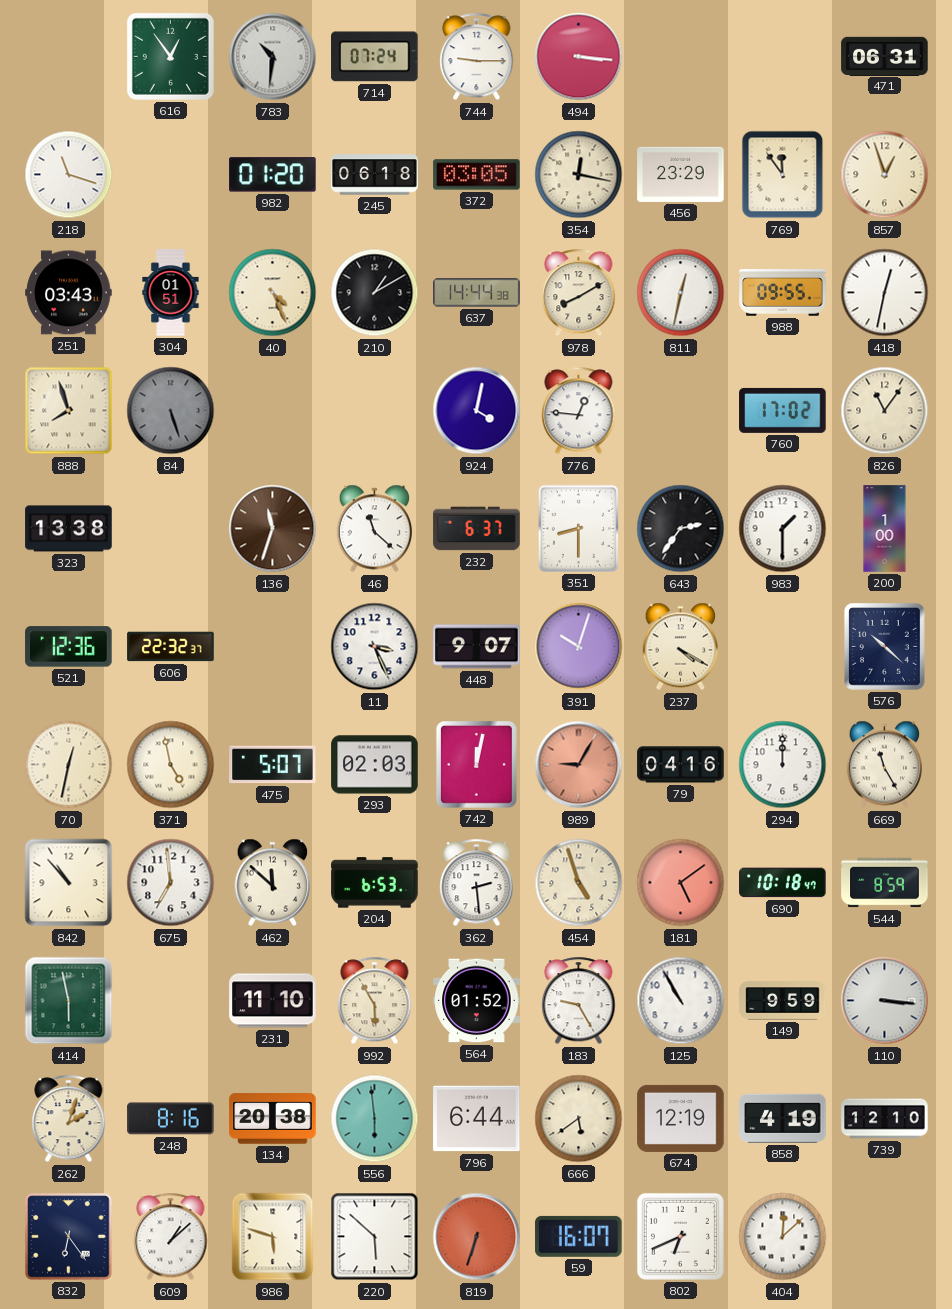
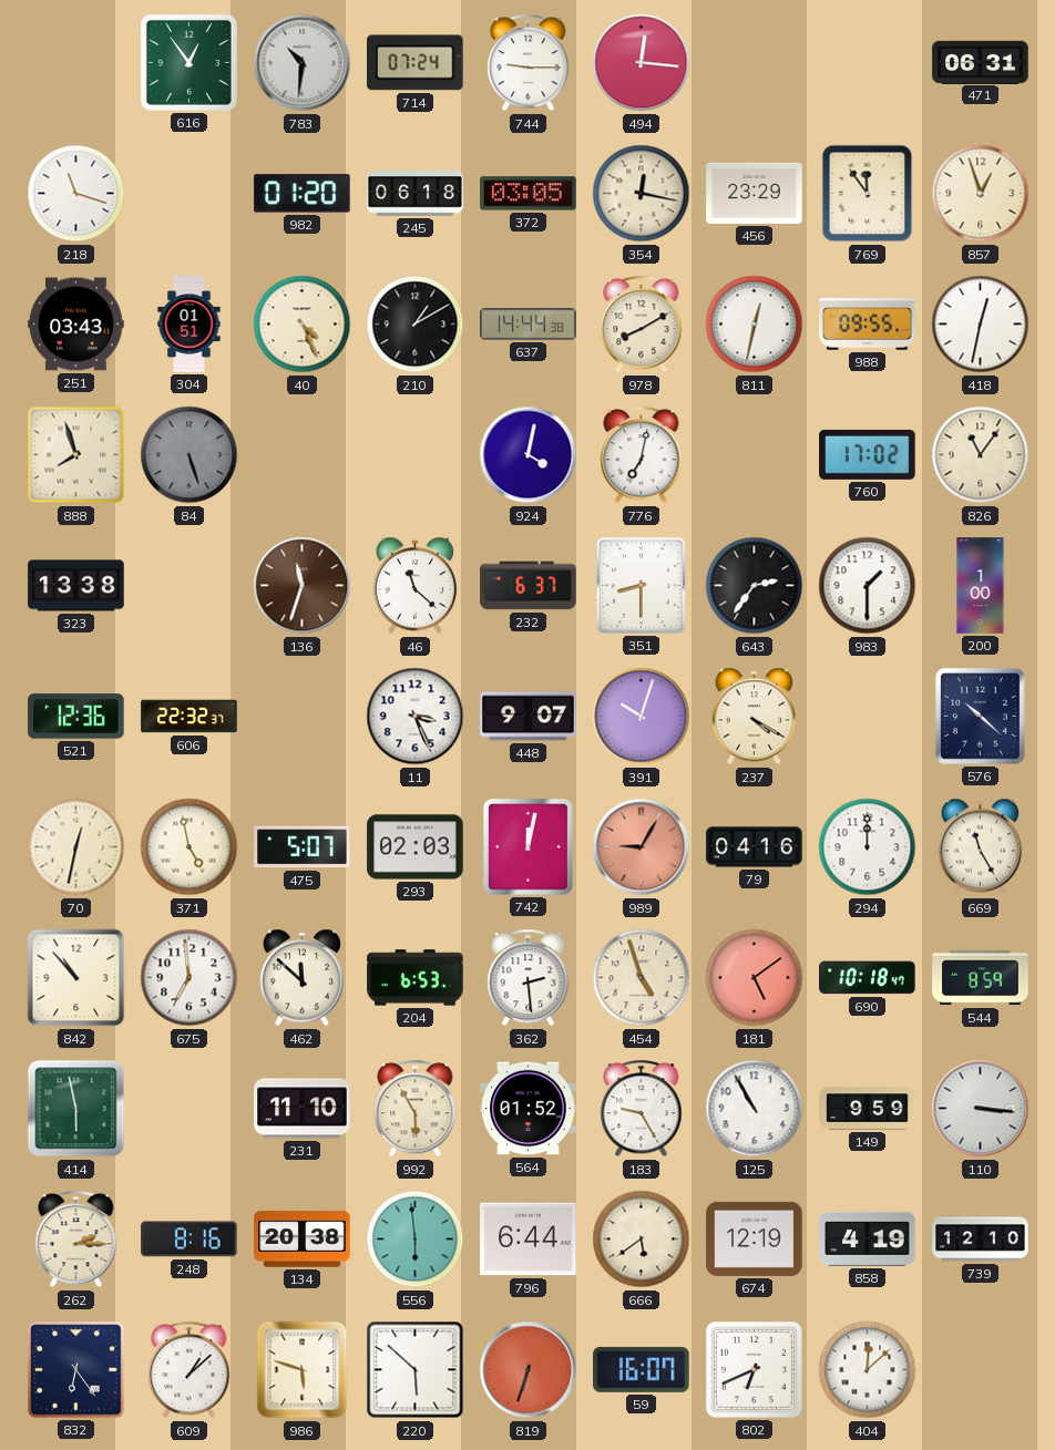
494: 3:16 -> 12:16
776: 12:46 -> 7:02
262: 2:03 -> 2:15
